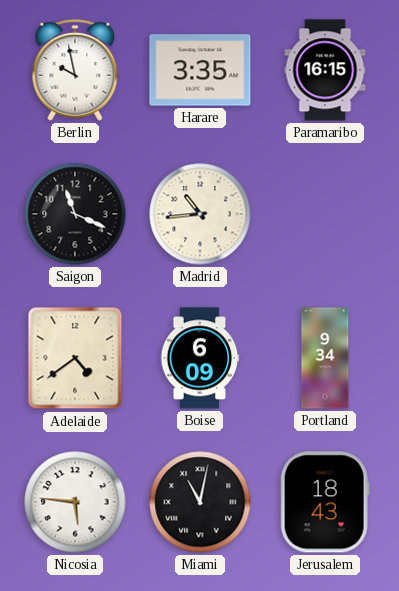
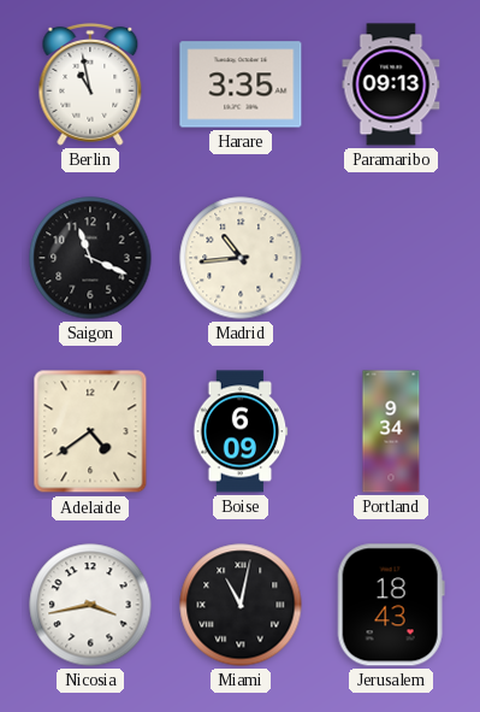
Berlin: 9:58 -> 10:58
Paramaribo: 16:15 -> 09:13
Nicosia: 5:46 -> 3:43
